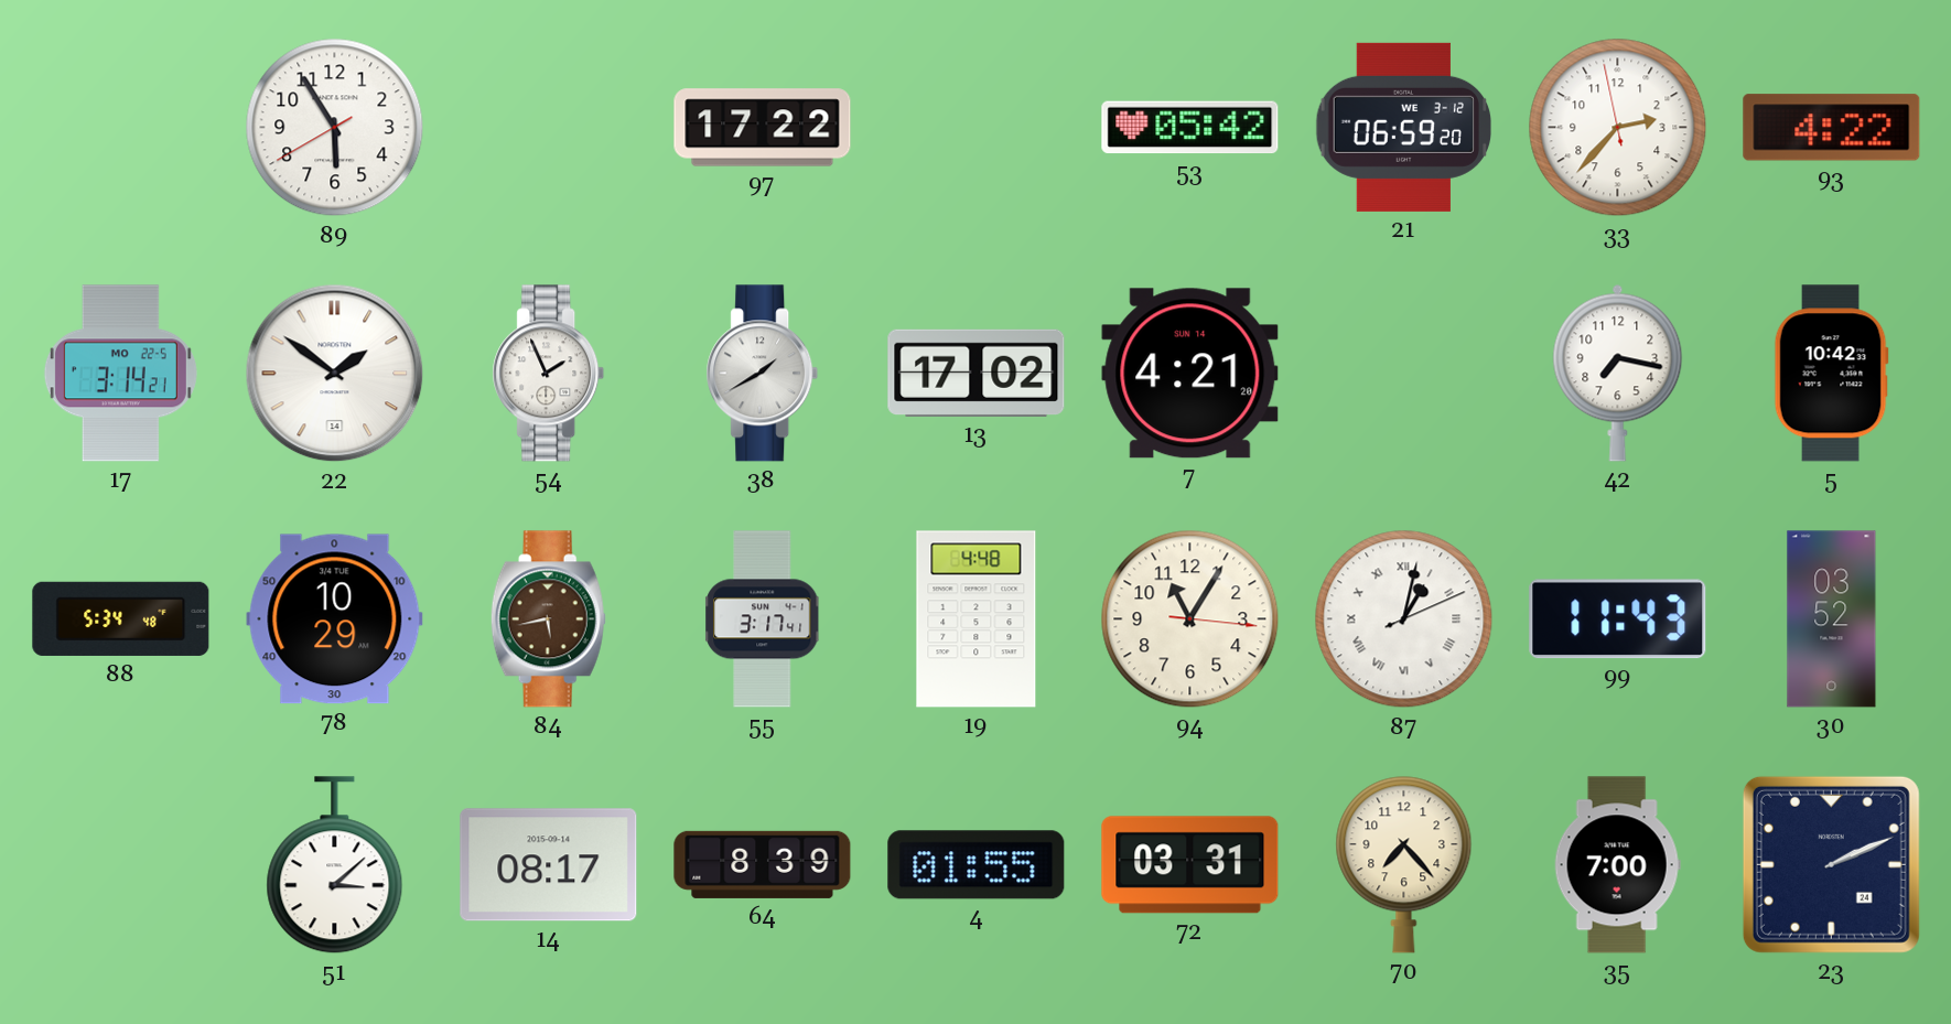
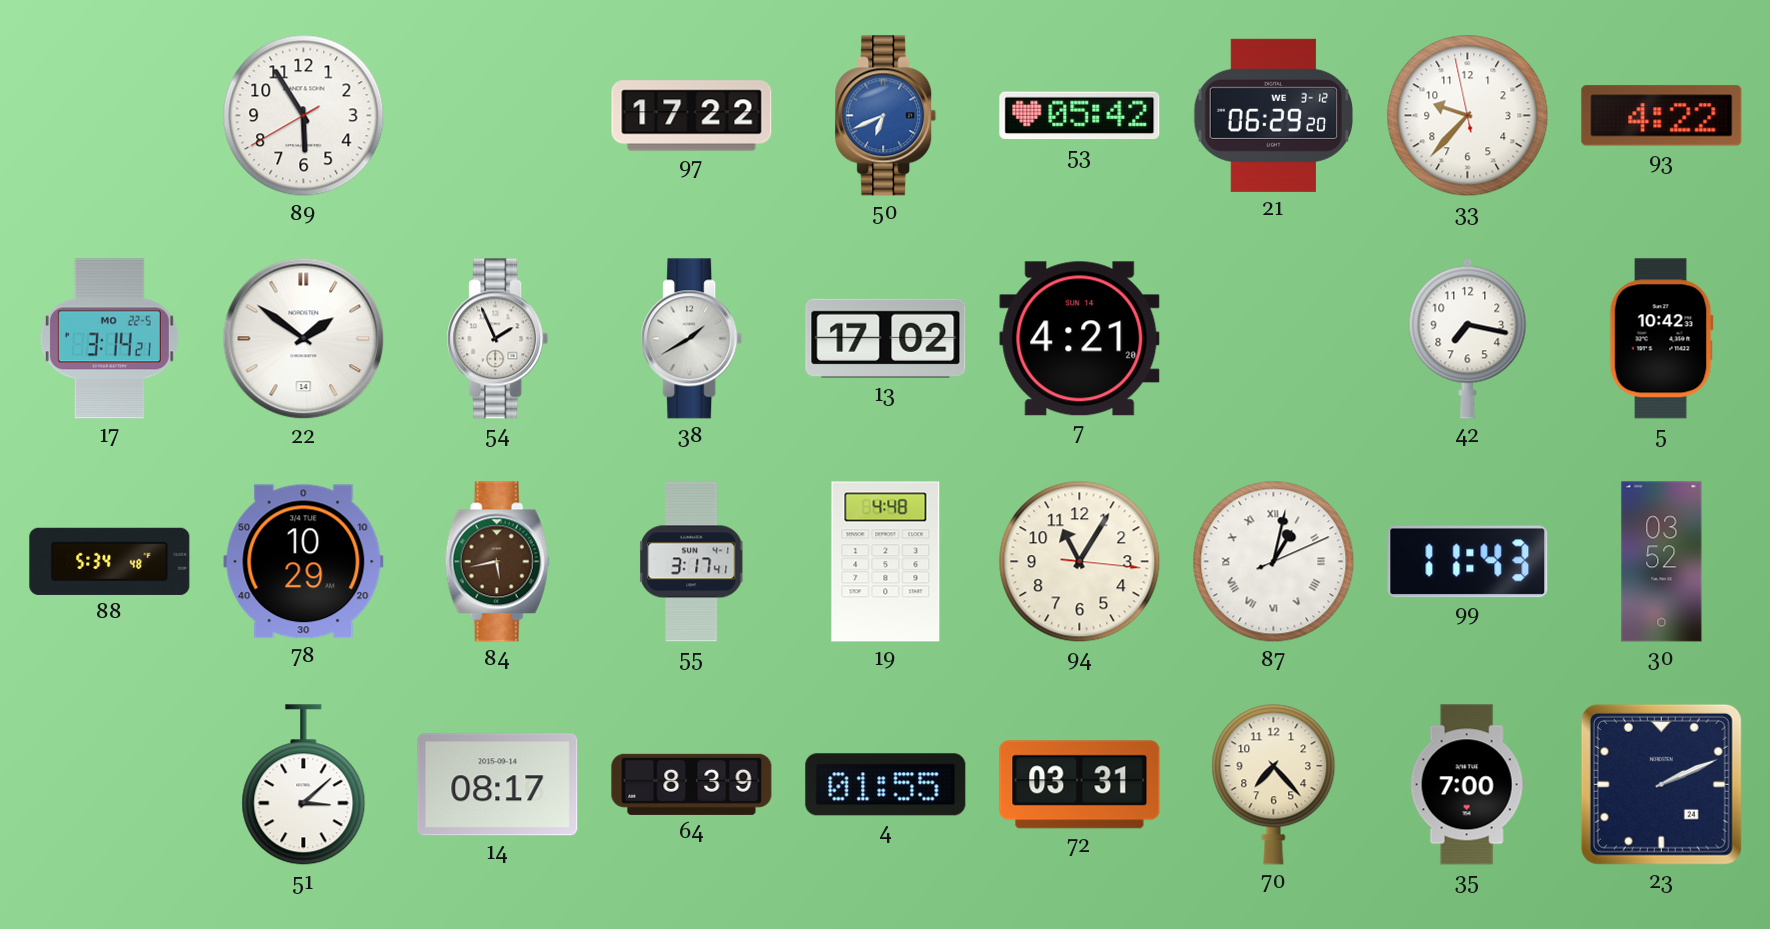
50: none -> 6:41
21: 06:59 -> 06:29
33: 2:36 -> 9:36
